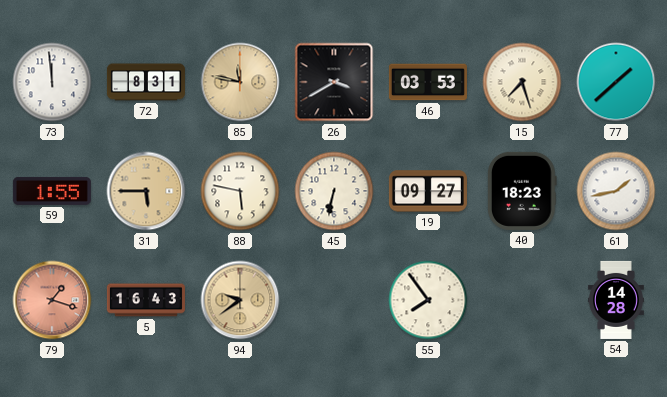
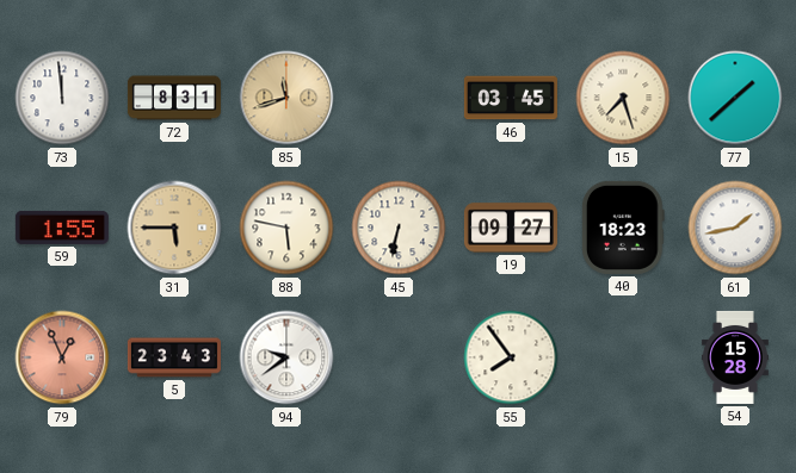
85: 11:47 -> 11:42
26: 3:40 -> none
46: 03:53 -> 03:45
79: 1:18 -> 12:56
5: 16:43 -> 23:43
94 dial: champagne -> white
54: 14:28 -> 15:28
